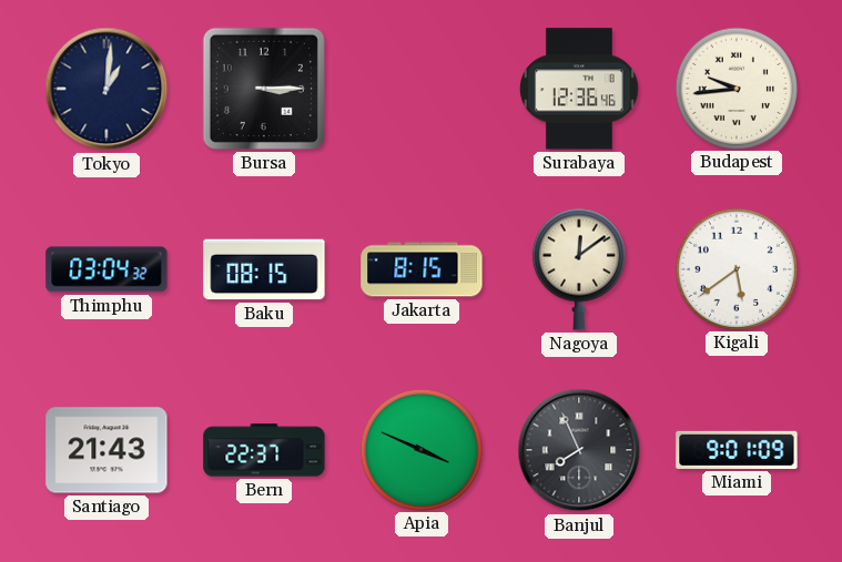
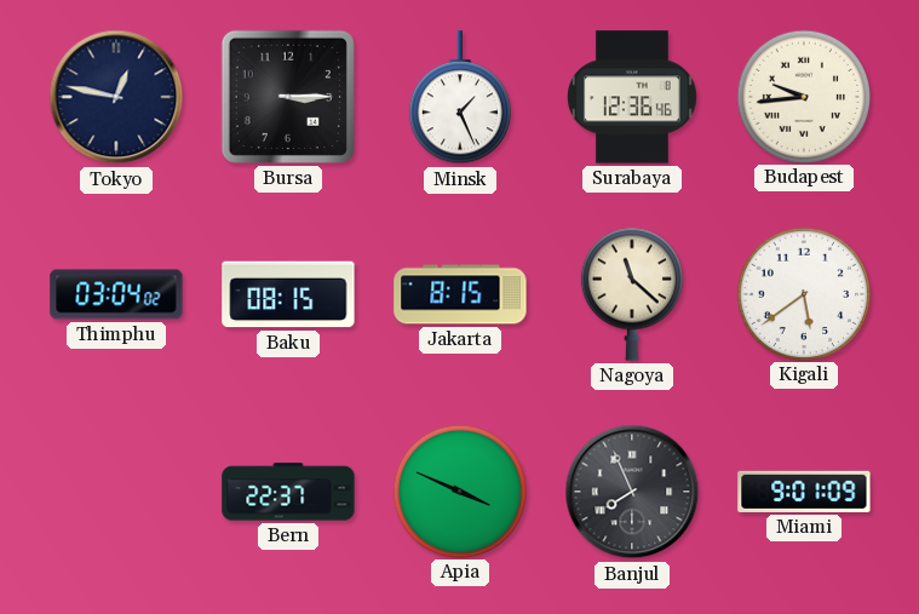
Tokyo: 1:01 -> 12:47
Minsk: none -> 1:26
Thimphu: 03:04:32 -> 03:04:02
Nagoya: 12:09 -> 11:22
Santiago: 21:43 -> none
